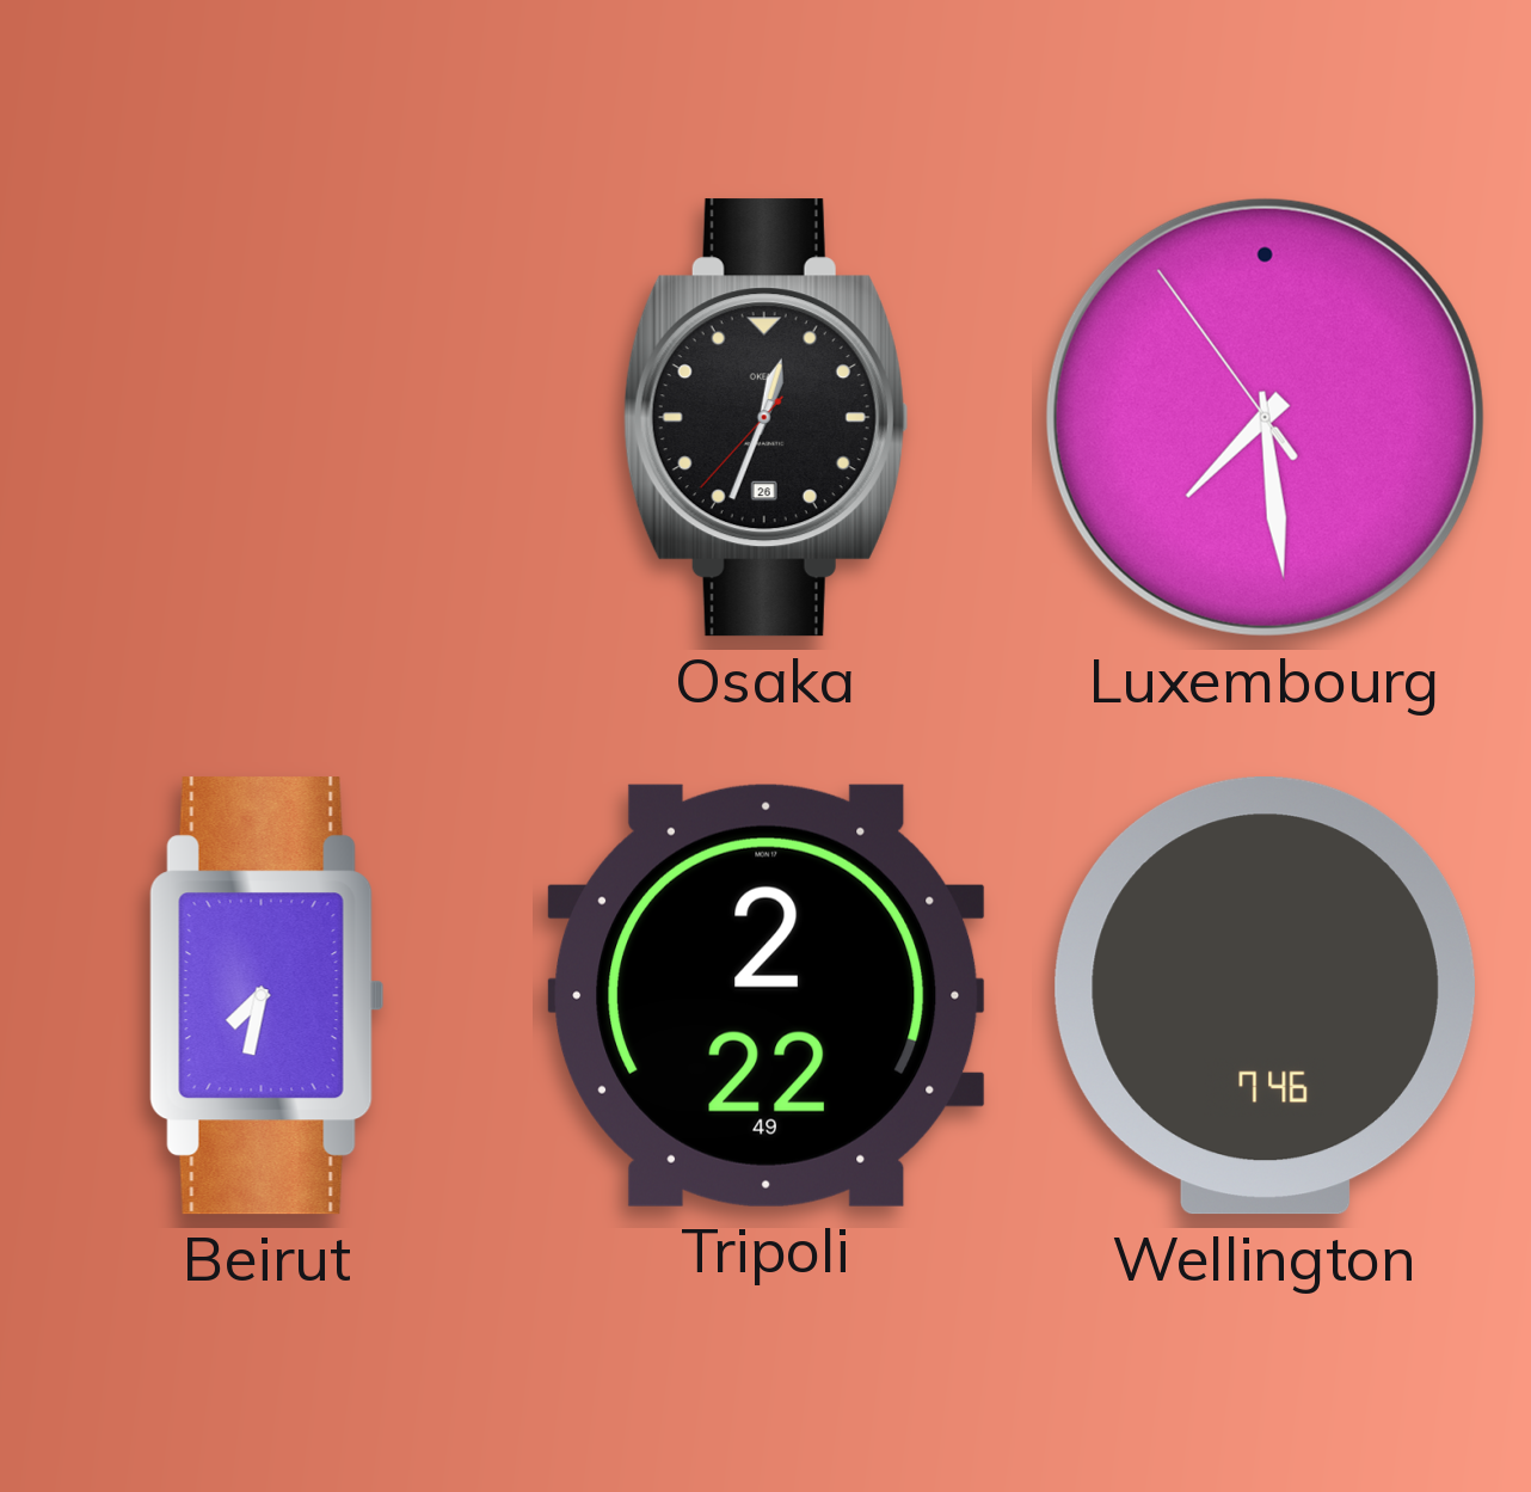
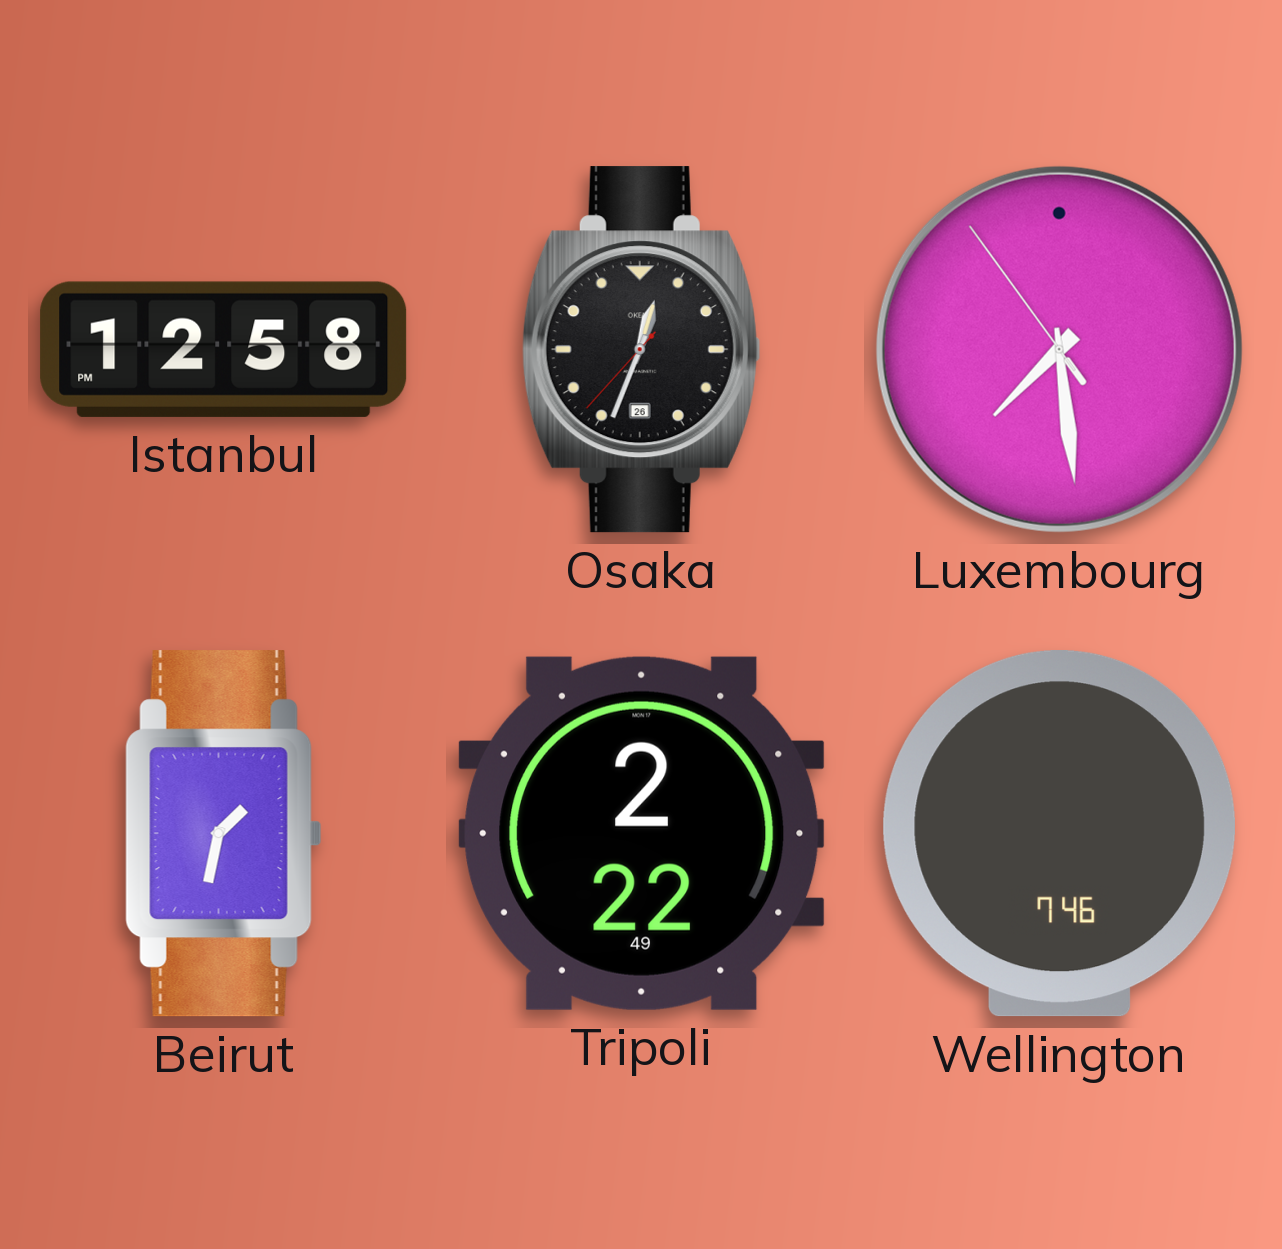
Istanbul: none -> 12:58
Beirut: 7:32 -> 1:32
